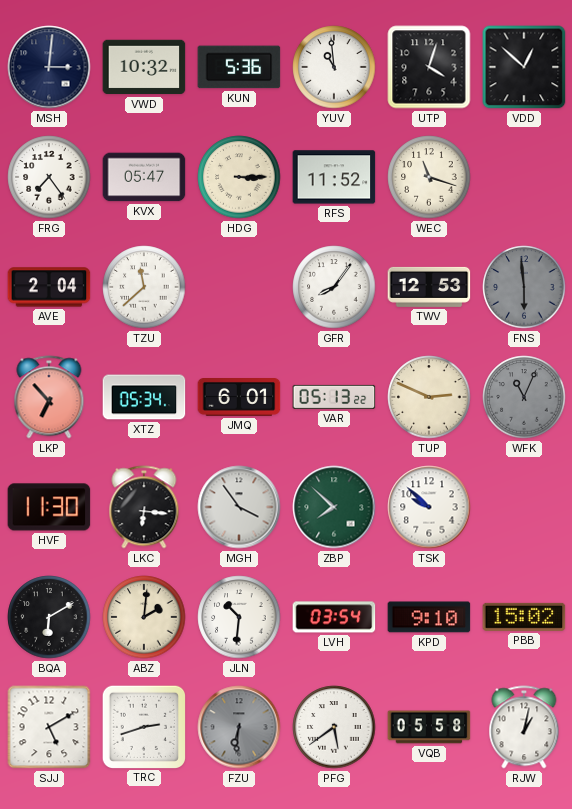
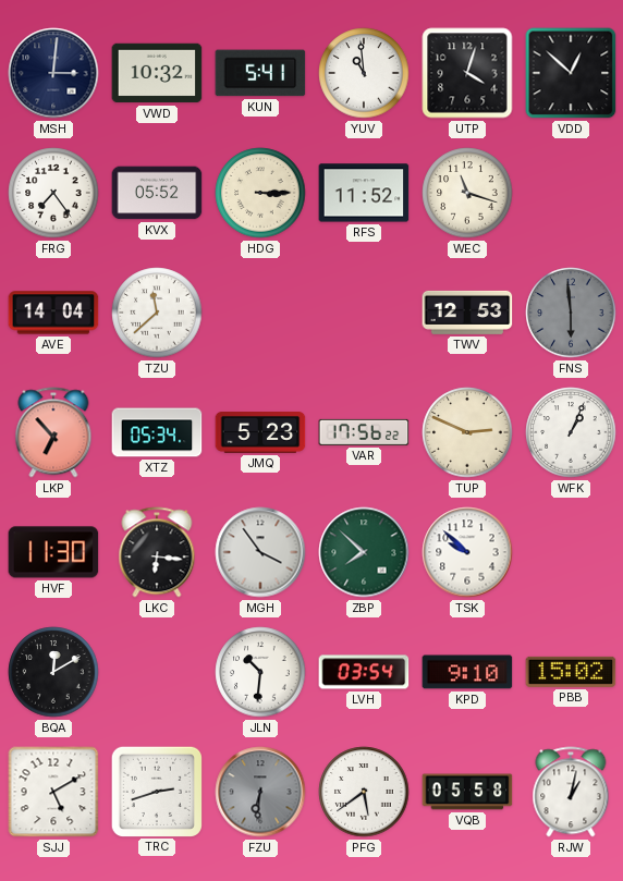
KUN: 5:36 -> 5:41
KVX: 05:47 -> 05:52
AVE: 2:04 -> 14:04
GFR: 8:06 -> none
JMQ: 6:01 -> 5:23
VAR: 05:13 -> 17:56
WFK: 11:04 -> 1:04
WFK dial: grey -> white
BQA: 6:10 -> 12:10
ABZ: 2:01 -> none
